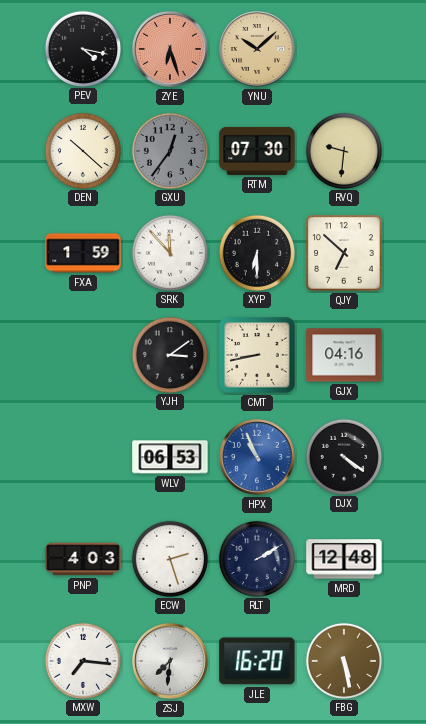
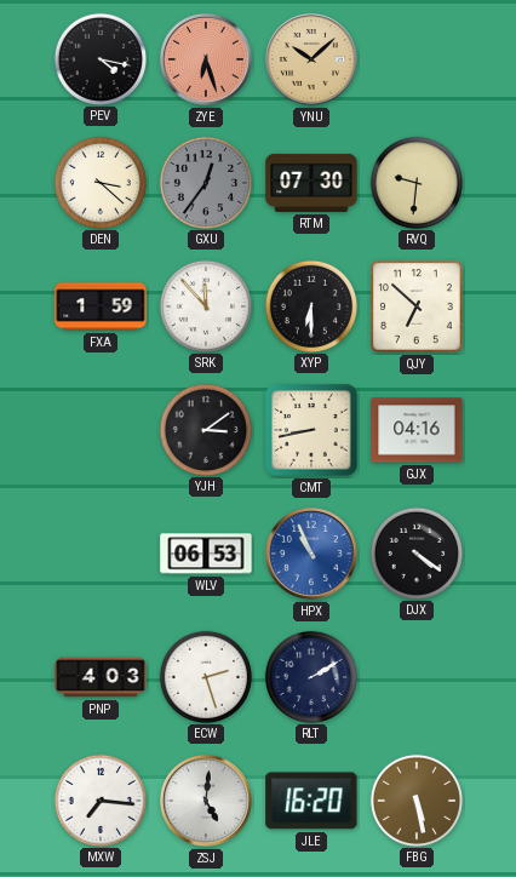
DEN: 10:22 -> 3:22
MRD: 12:48 -> none
ZSJ: 7:31 -> 5:01
